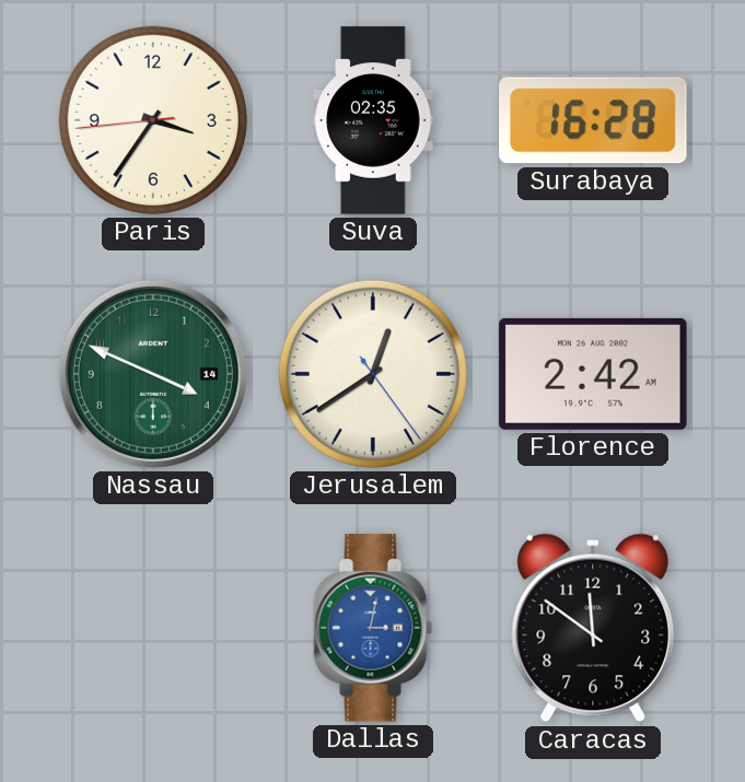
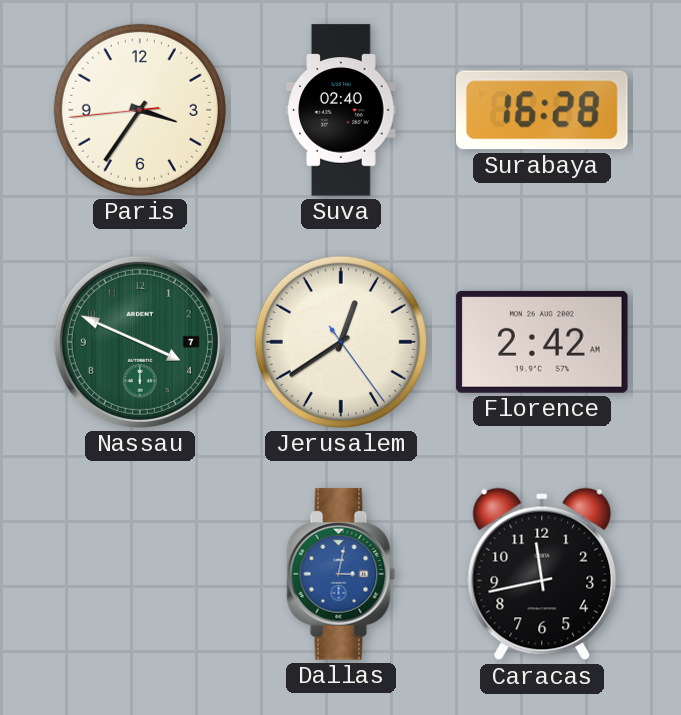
Suva: 02:35 -> 02:40
Nassau date: 14 -> 7
Caracas: 11:51 -> 11:43
